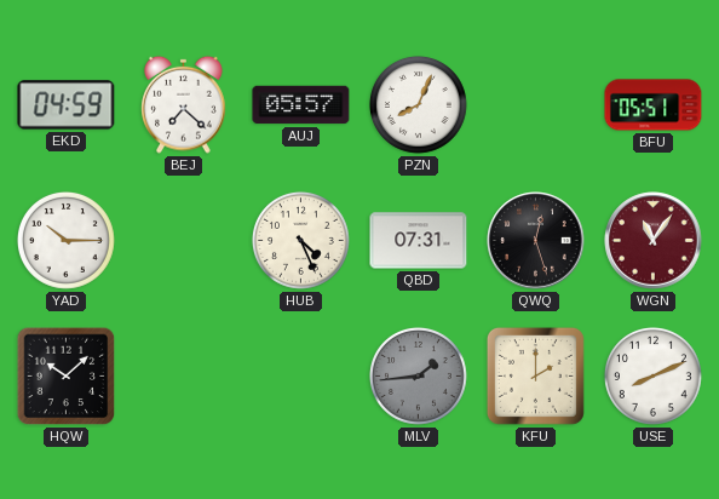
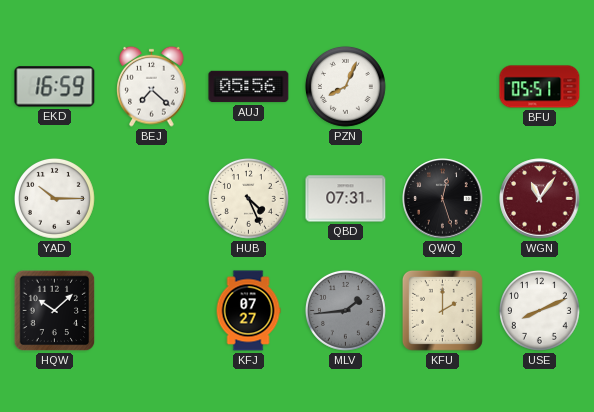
EKD: 04:59 -> 16:59
AUJ: 05:57 -> 05:56
KFJ: none -> 07:27
